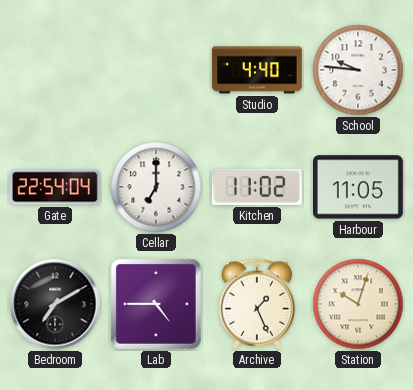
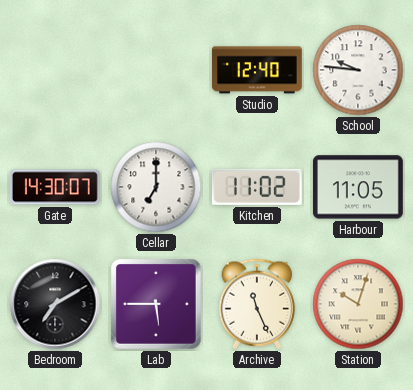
Studio: 4:40 -> 12:40
Gate: 22:54 -> 14:30
Lab: 4:45 -> 5:45
Archive: 1:26 -> 11:26
